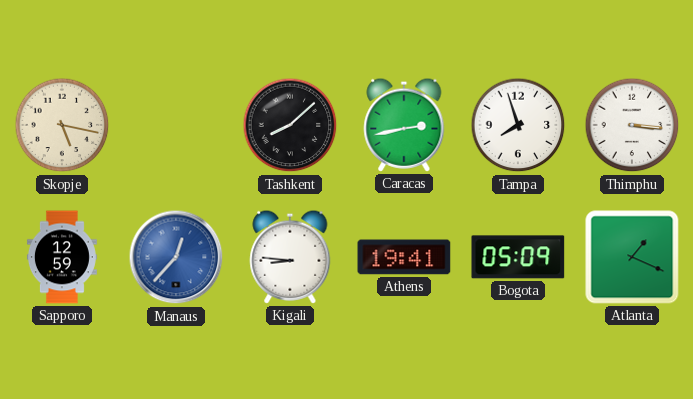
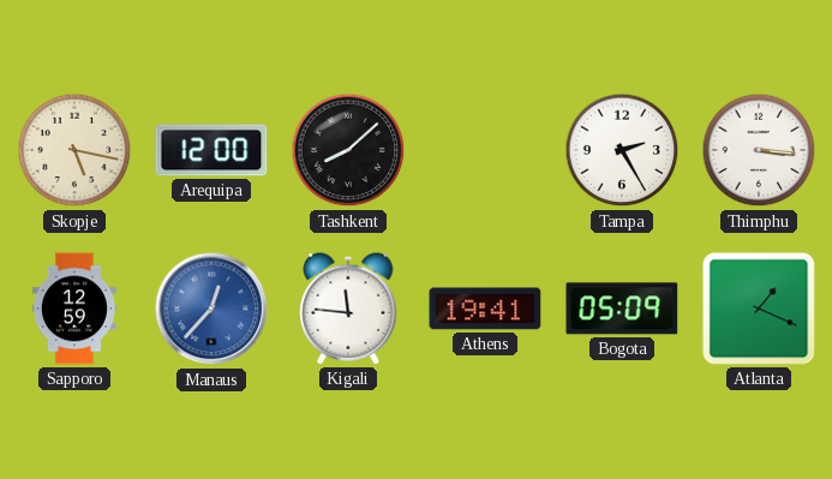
Arequipa: none -> 12:00
Caracas: 2:43 -> none
Tampa: 7:57 -> 2:25
Kigali: 8:46 -> 11:46
